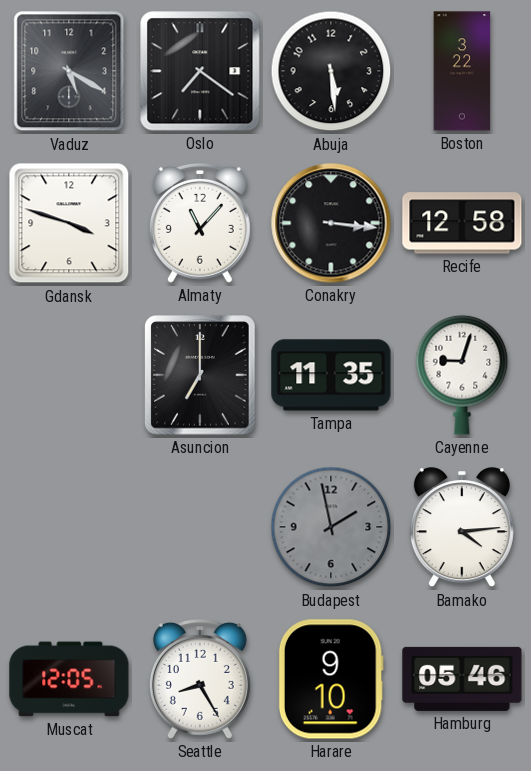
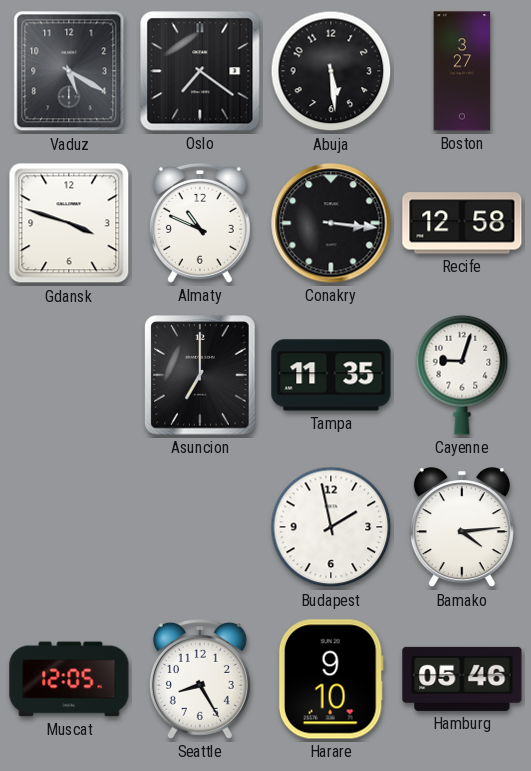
Boston: 3:22 -> 3:27
Almaty: 11:07 -> 10:49
Budapest dial: grey -> white
